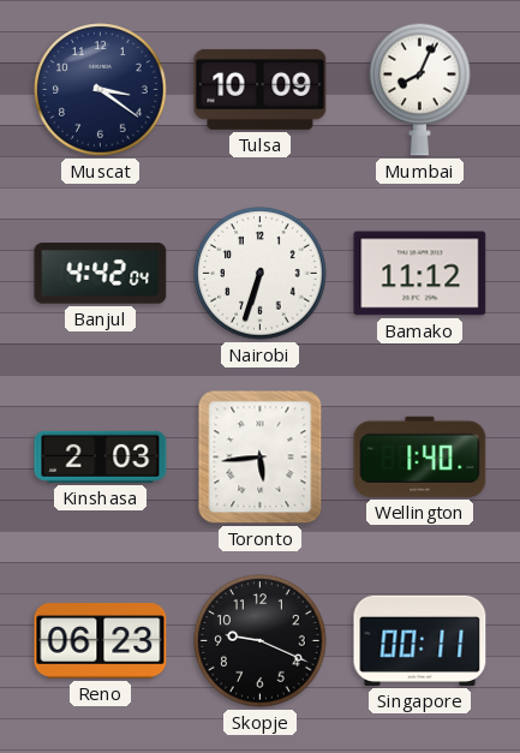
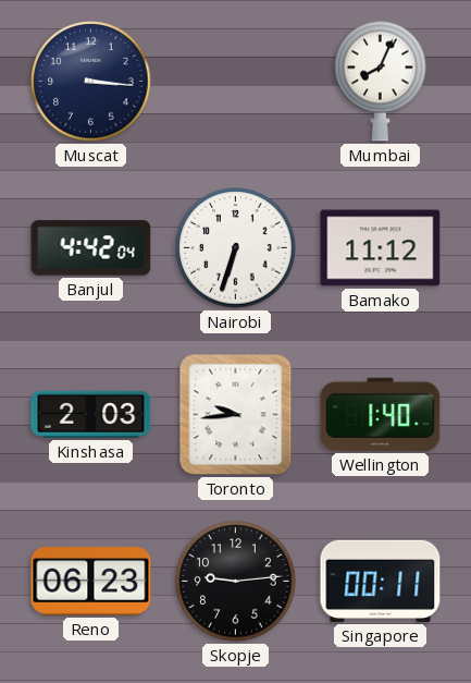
Muscat: 3:21 -> 3:16
Tulsa: 10:09 -> none
Toronto: 5:44 -> 9:44
Skopje: 9:19 -> 9:14
